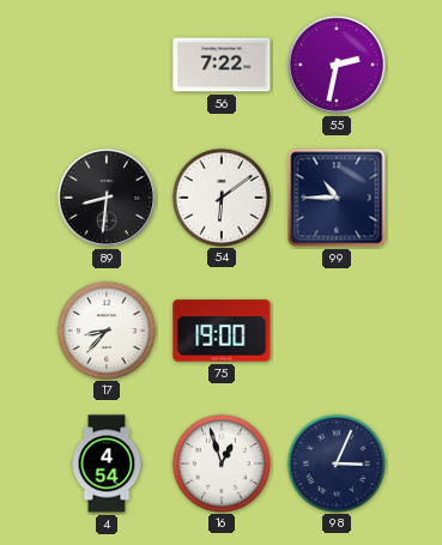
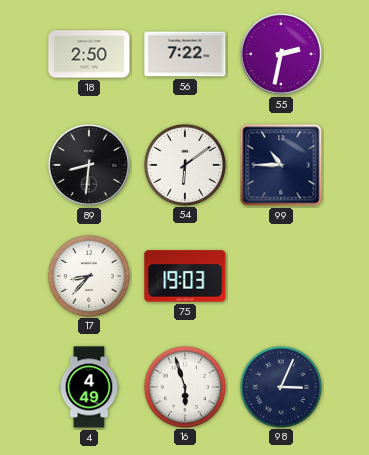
18: none -> 2:50
75: 19:00 -> 19:03
4: 4:54 -> 4:49
16: 12:57 -> 5:57
